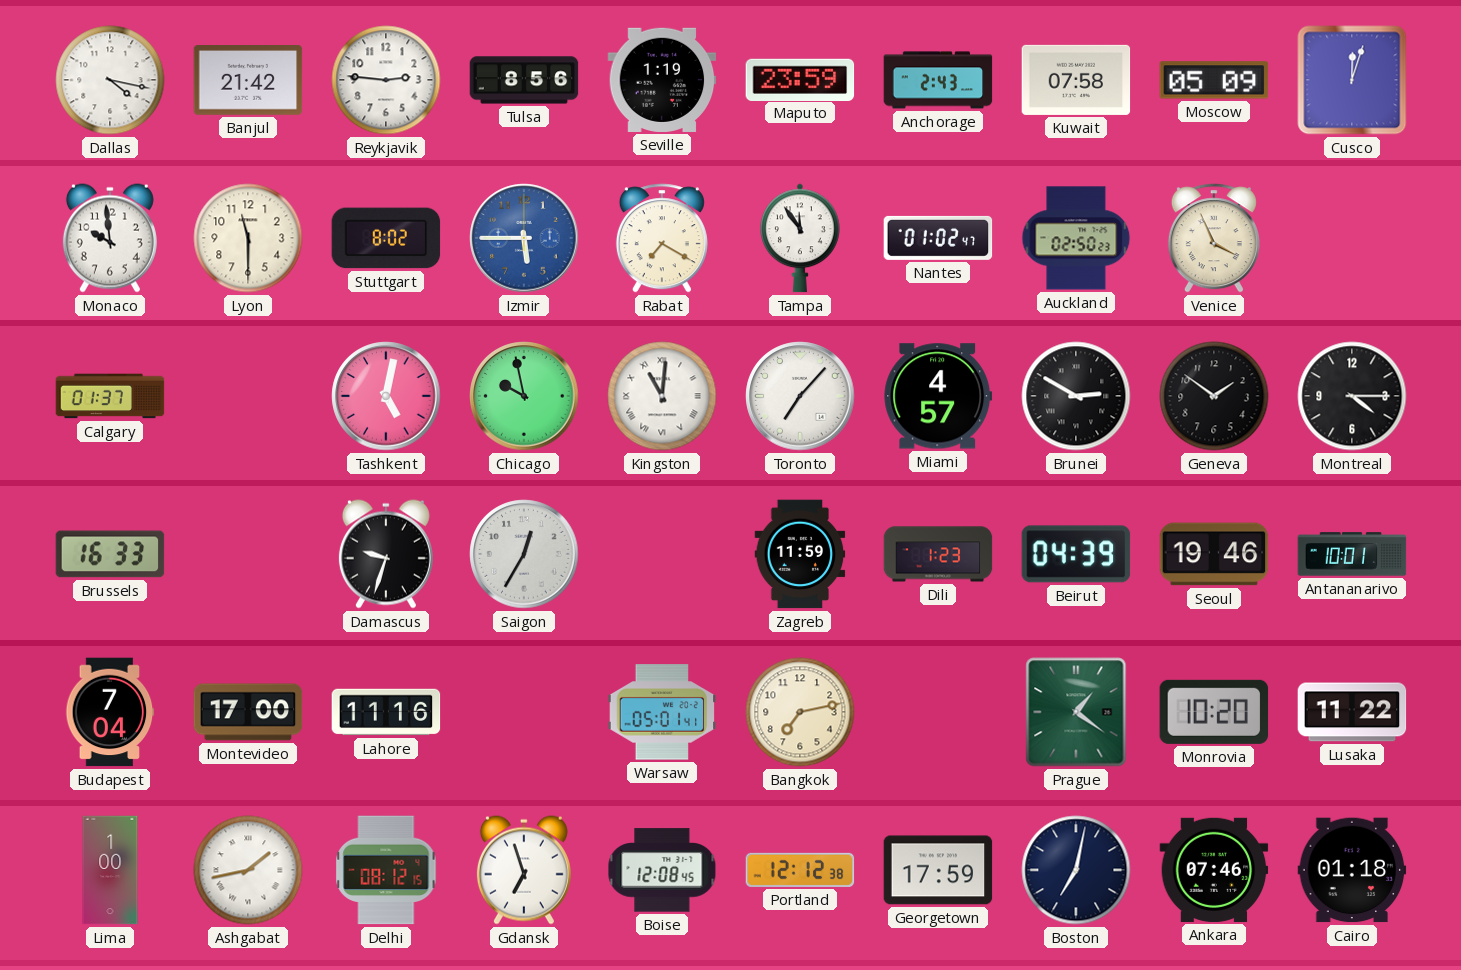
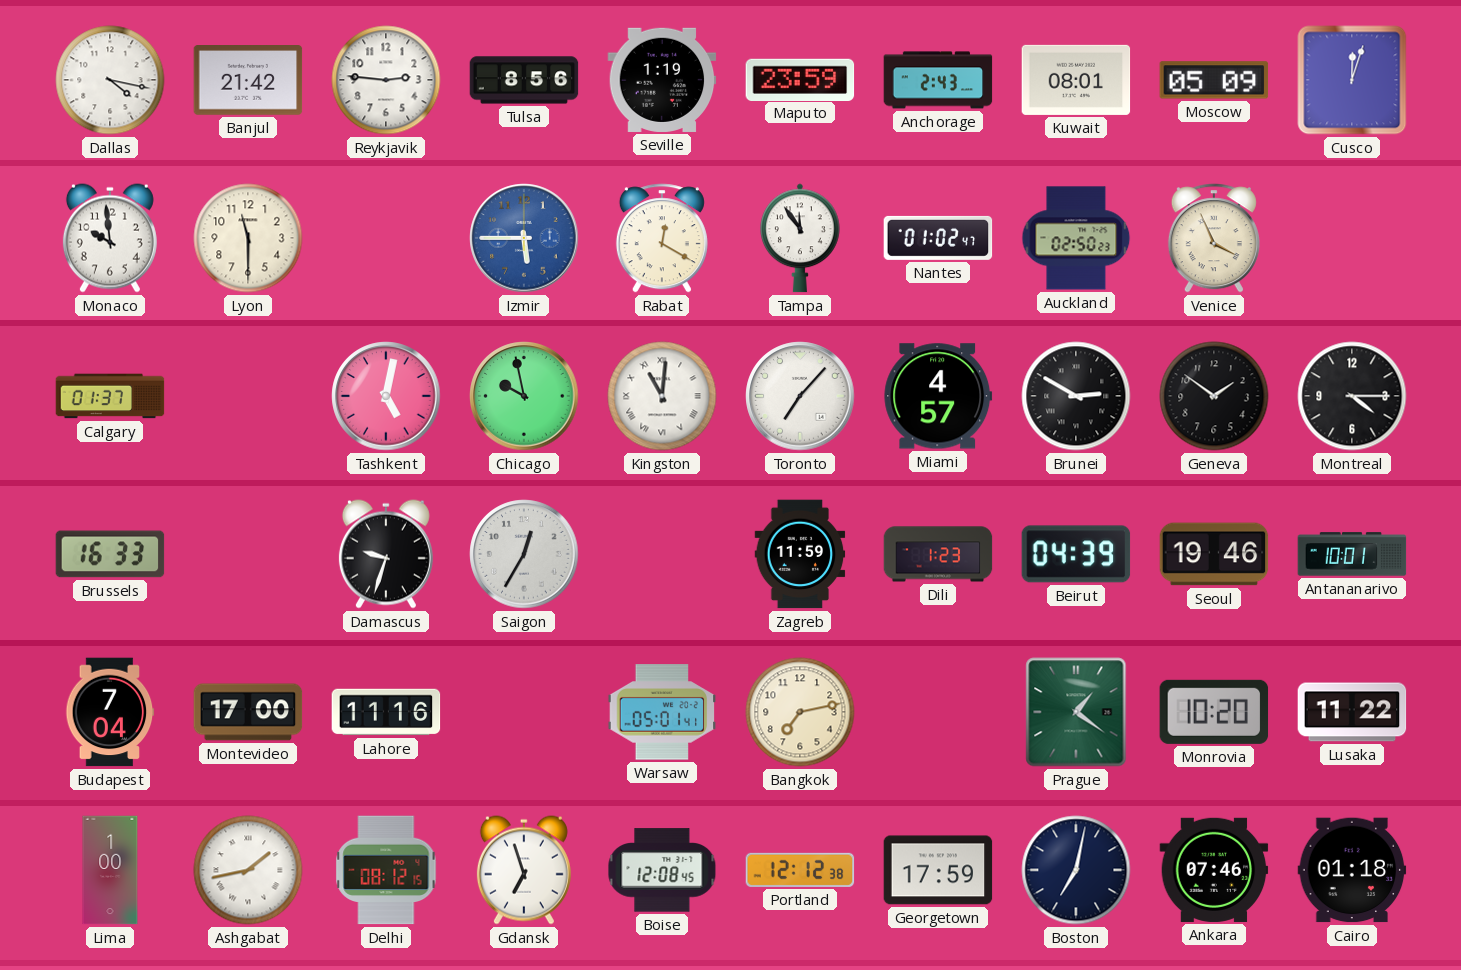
Kuwait: 07:58 -> 08:01
Stuttgart: 8:02 -> none
Rabat: 7:20 -> 12:20
